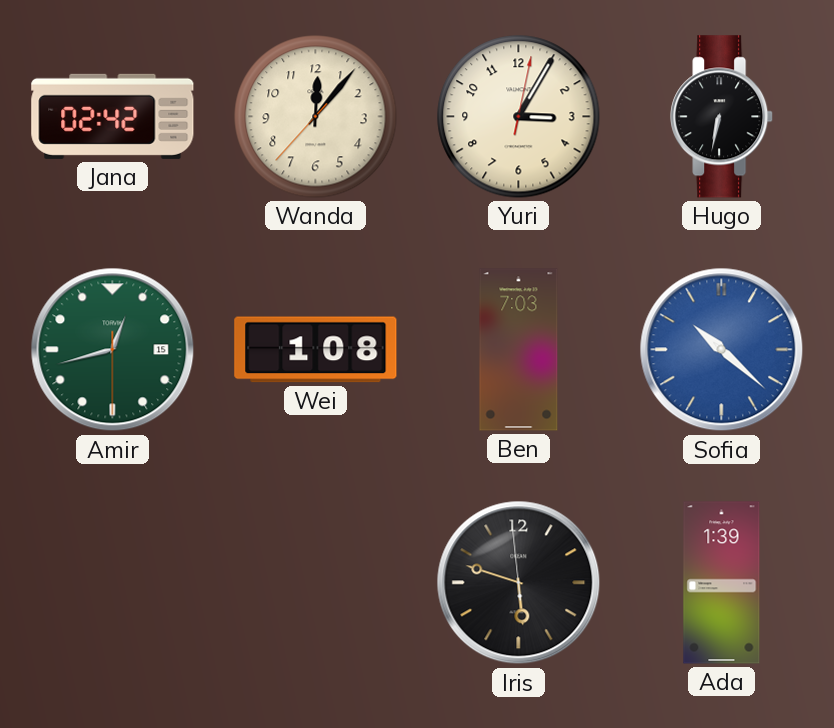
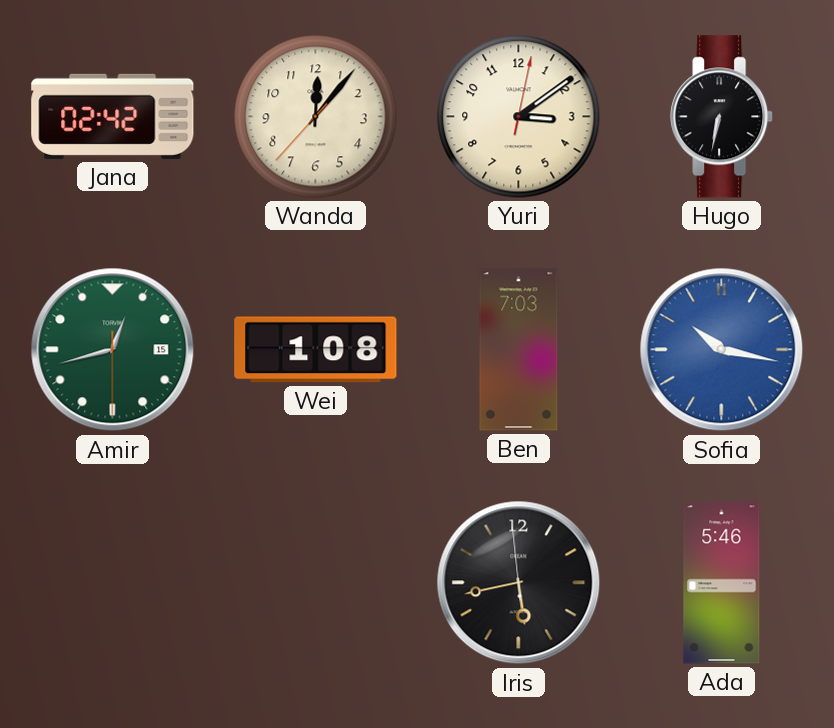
Yuri: 3:05 -> 3:09
Sofia: 10:22 -> 10:17
Iris: 5:47 -> 5:42
Ada: 1:39 -> 5:46
